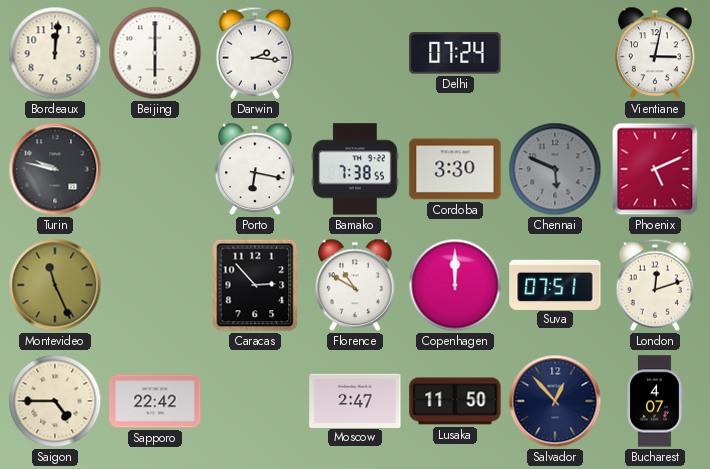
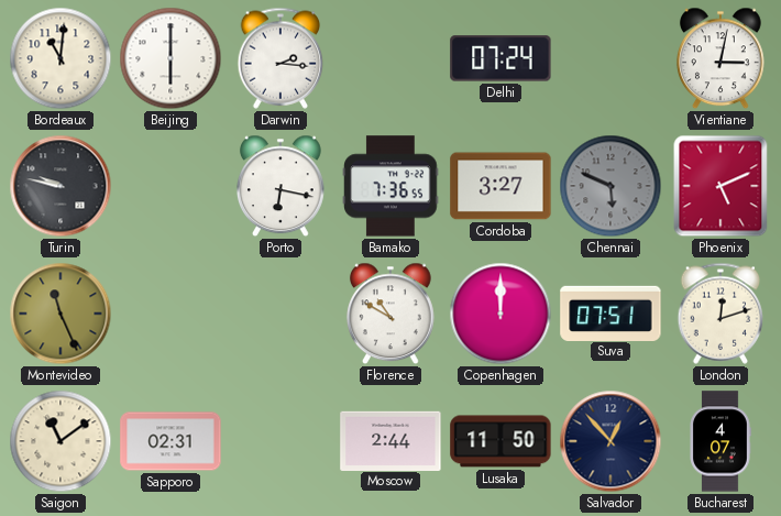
Bordeaux: 12:01 -> 11:01
Bamako: 7:38 -> 7:36
Cordoba: 3:30 -> 3:27
Caracas: 2:53 -> none
Saigon: 4:45 -> 11:09
Sapporo: 22:42 -> 02:31
Moscow: 2:47 -> 2:44
